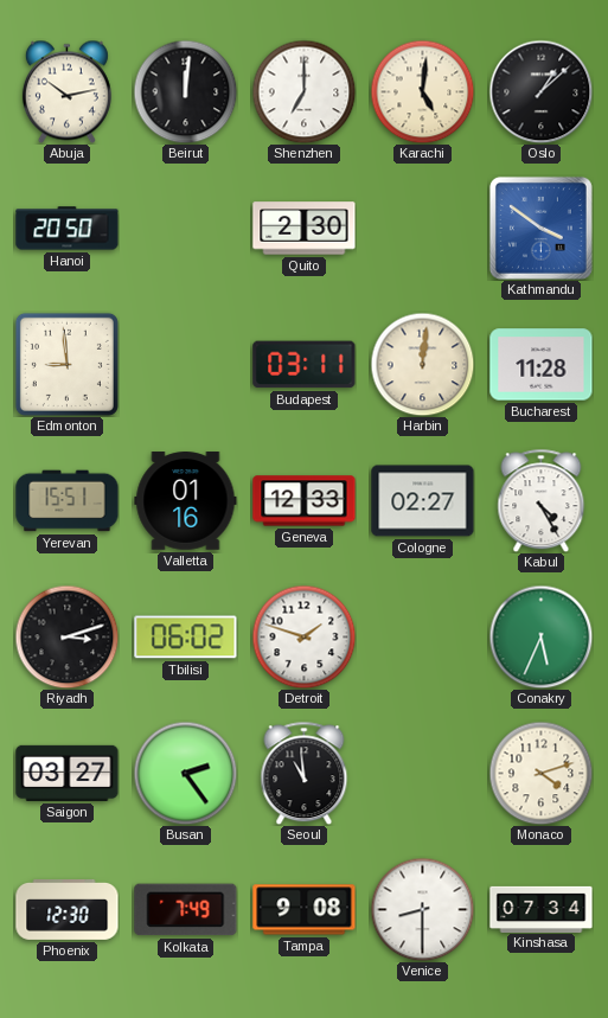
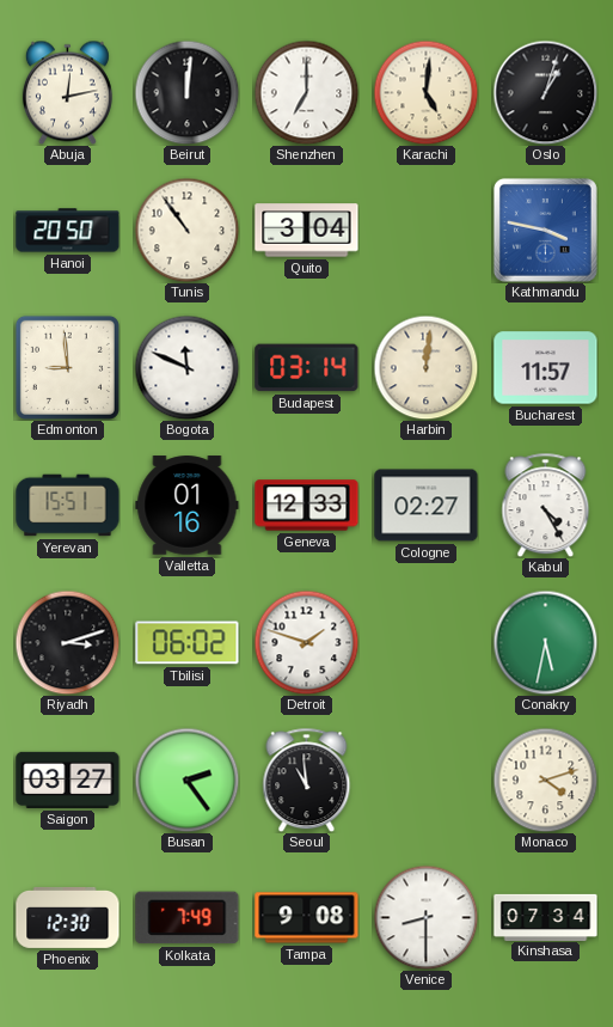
Abuja: 10:13 -> 12:13
Oslo: 1:08 -> 1:03
Tunis: none -> 10:54
Quito: 2:30 -> 3:04
Kathmandu: 3:51 -> 3:47
Bogota: none -> 11:49
Budapest: 03:11 -> 03:14
Bucharest: 11:28 -> 11:57
Conakry: 5:34 -> 5:32
